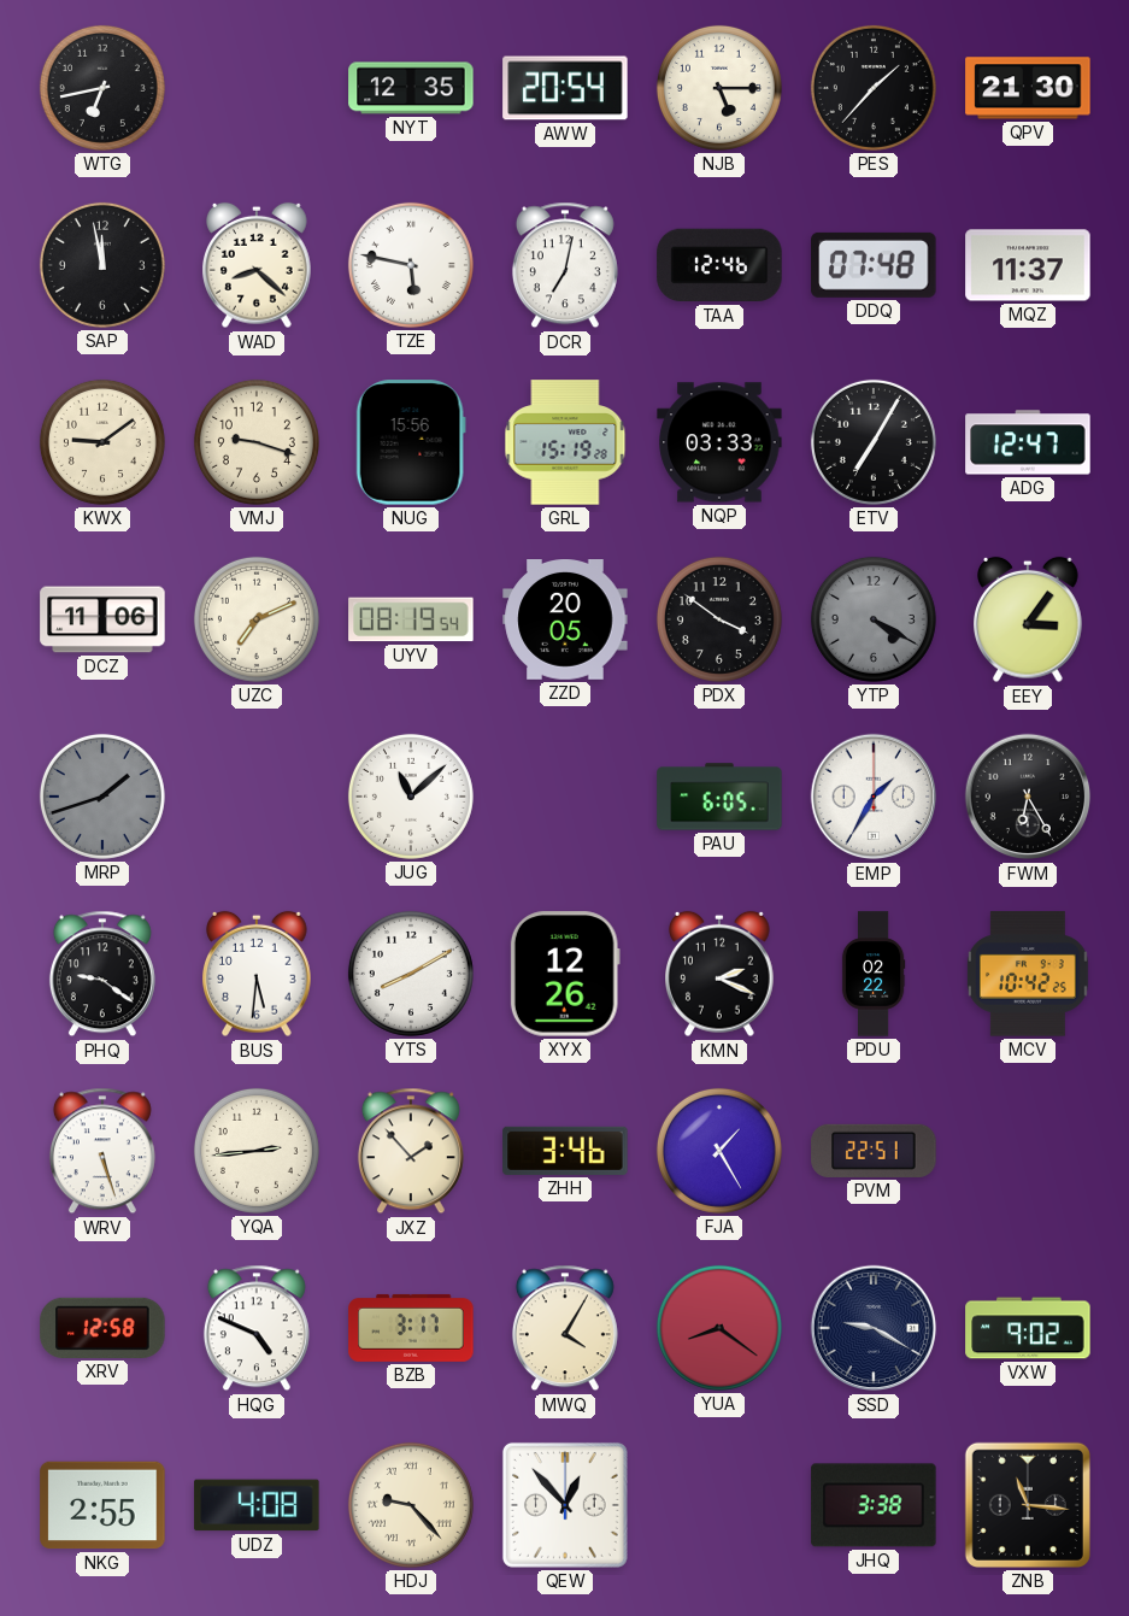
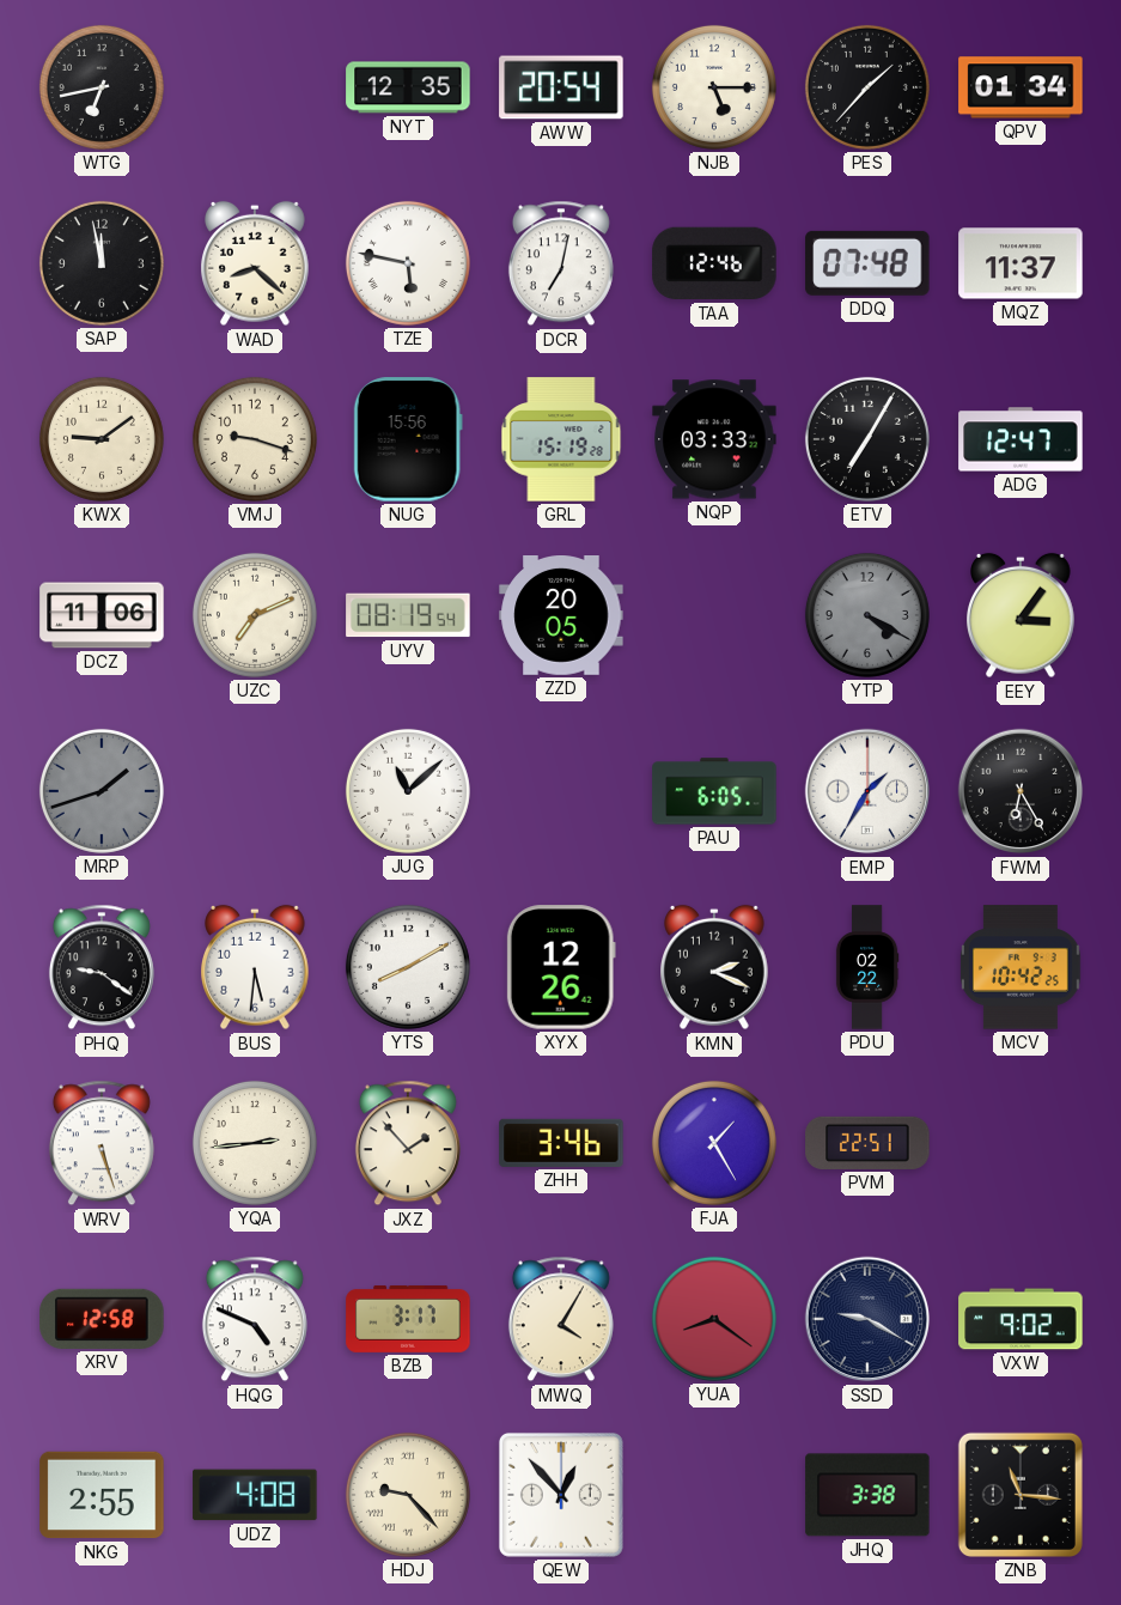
QPV: 21:30 -> 01:34
PDX: 3:51 -> none
